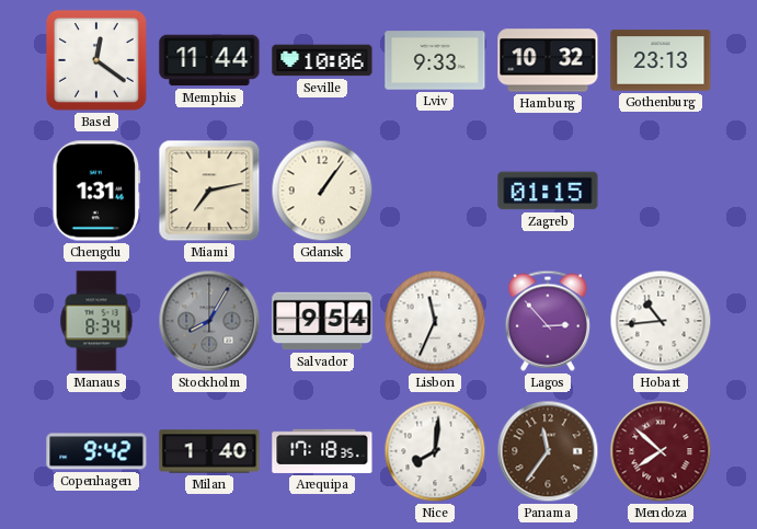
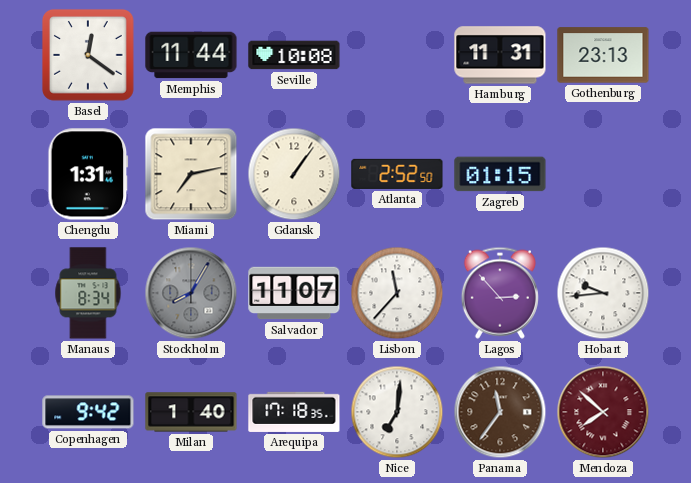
Seville: 10:06 -> 10:08
Lviv: 9:33 -> none
Hamburg: 10:32 -> 11:31
Atlanta: none -> 2:52
Salvador: 9:54 -> 11:07
Lisbon: 11:34 -> 11:37
Hobart: 10:44 -> 9:44
Nice: 8:01 -> 7:01
